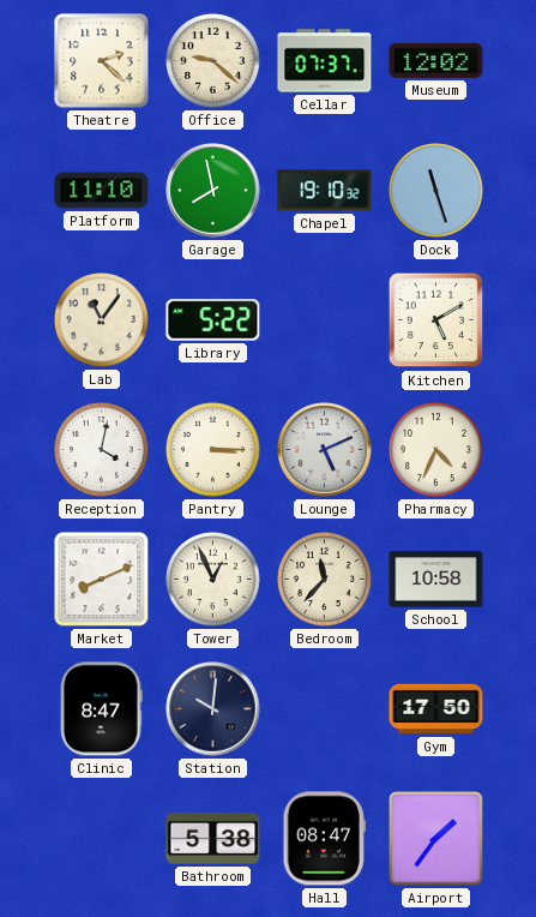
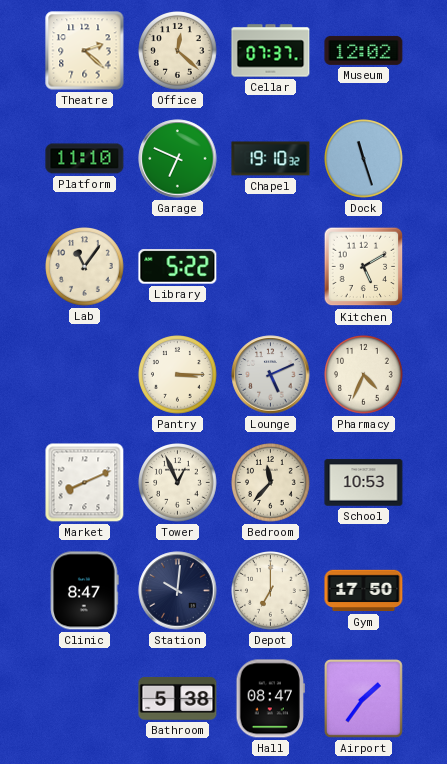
Office: 9:22 -> 12:22
Garage: 7:58 -> 6:49
Reception: 4:02 -> none
School: 10:58 -> 10:53
Depot: none -> 7:00
